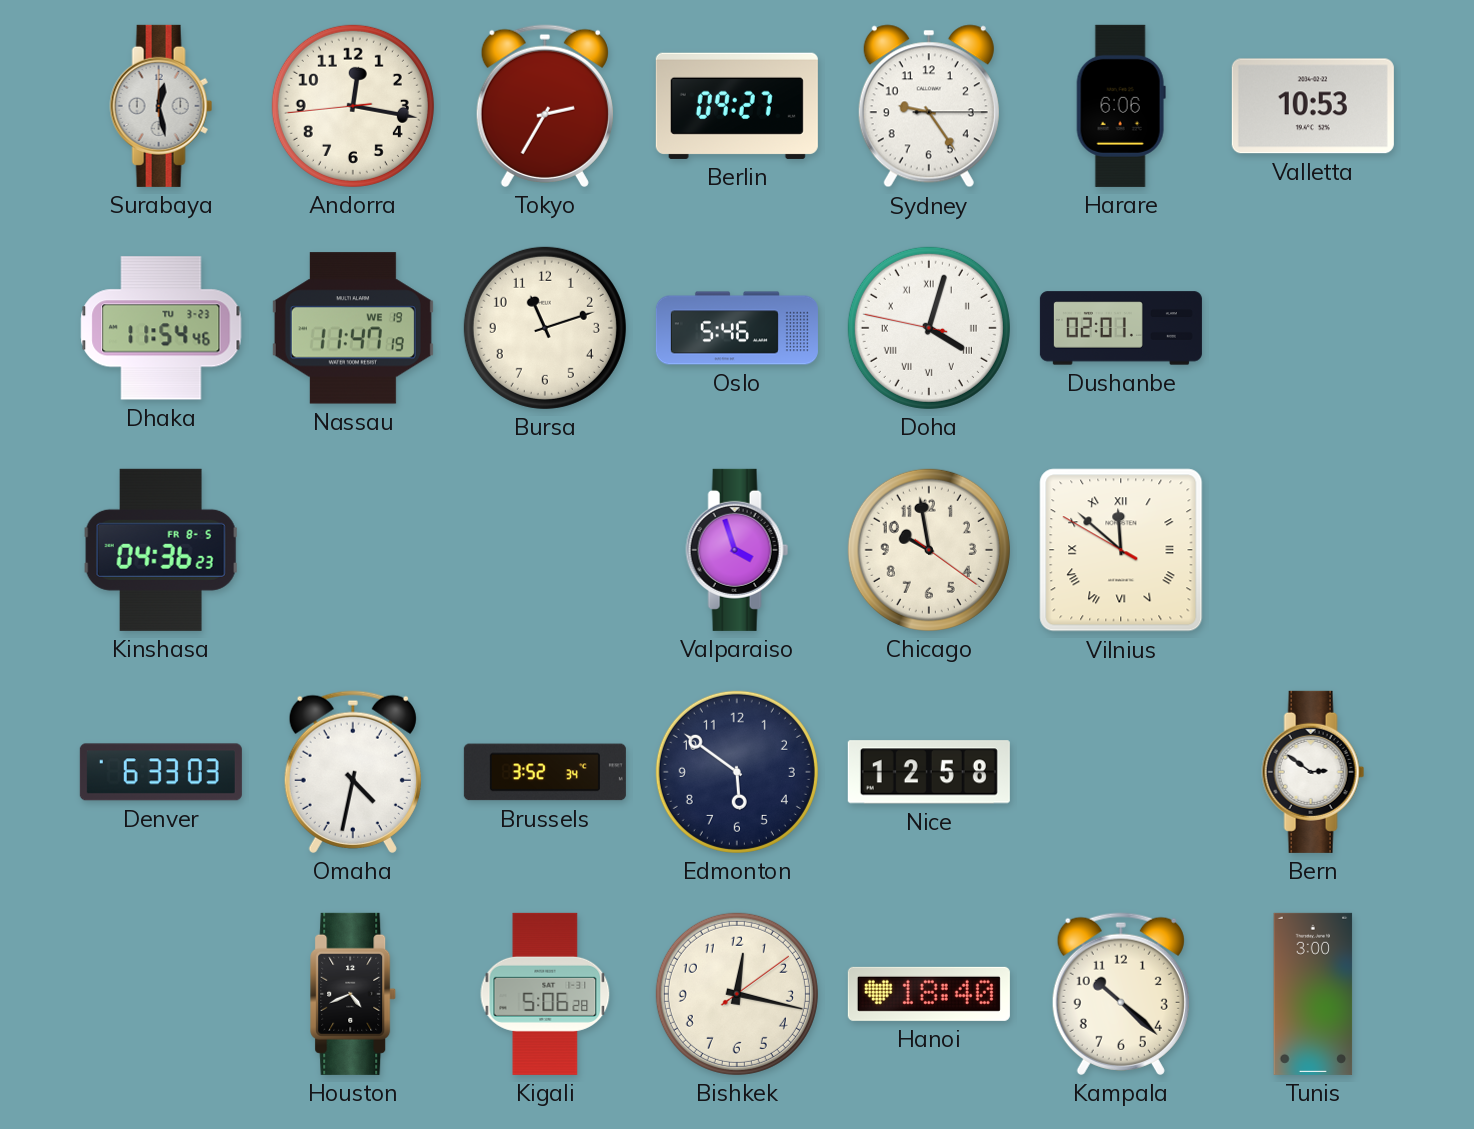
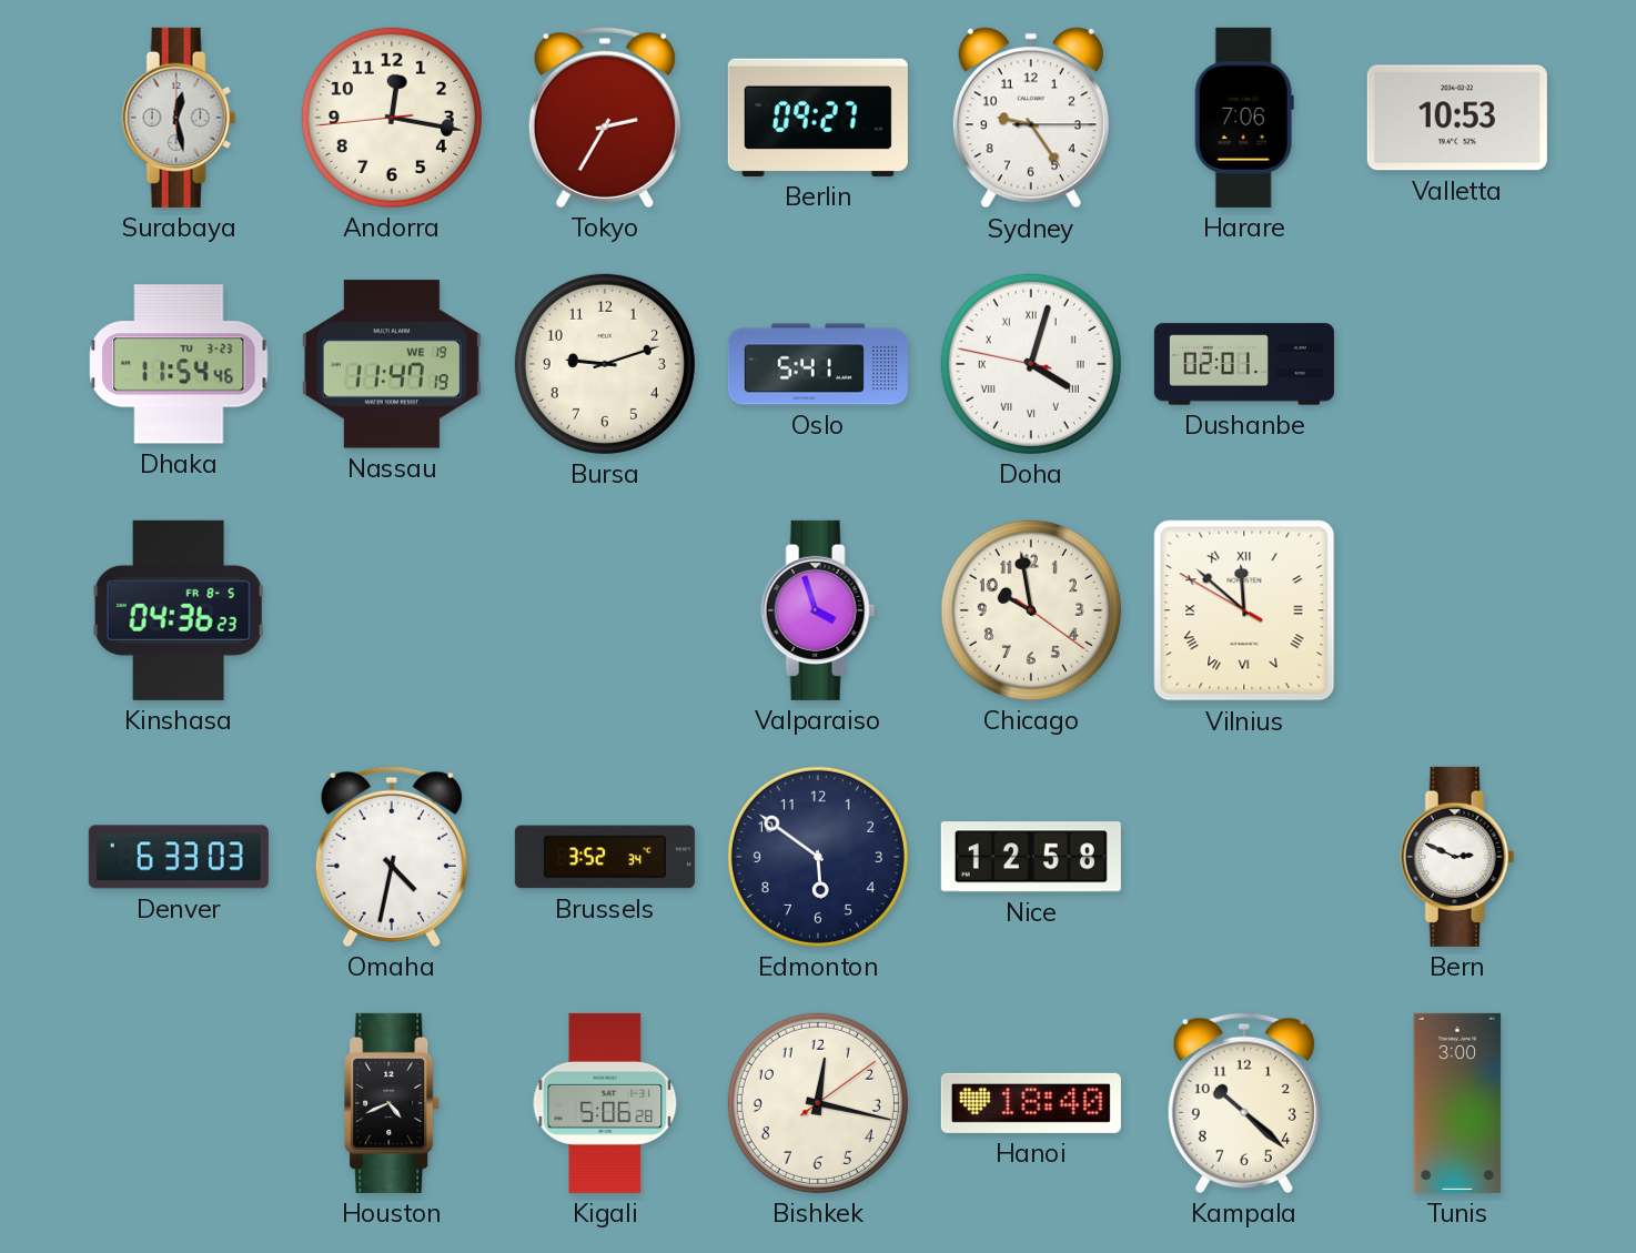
Harare: 6:06 -> 7:06
Bursa: 11:12 -> 9:12
Oslo: 5:46 -> 5:41
Bern: 2:51 -> 2:49
